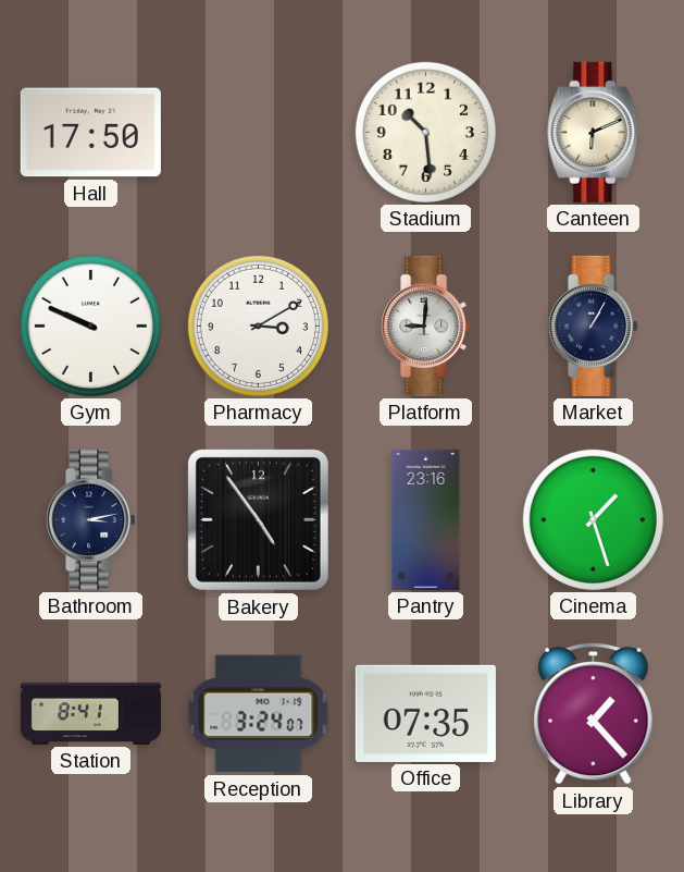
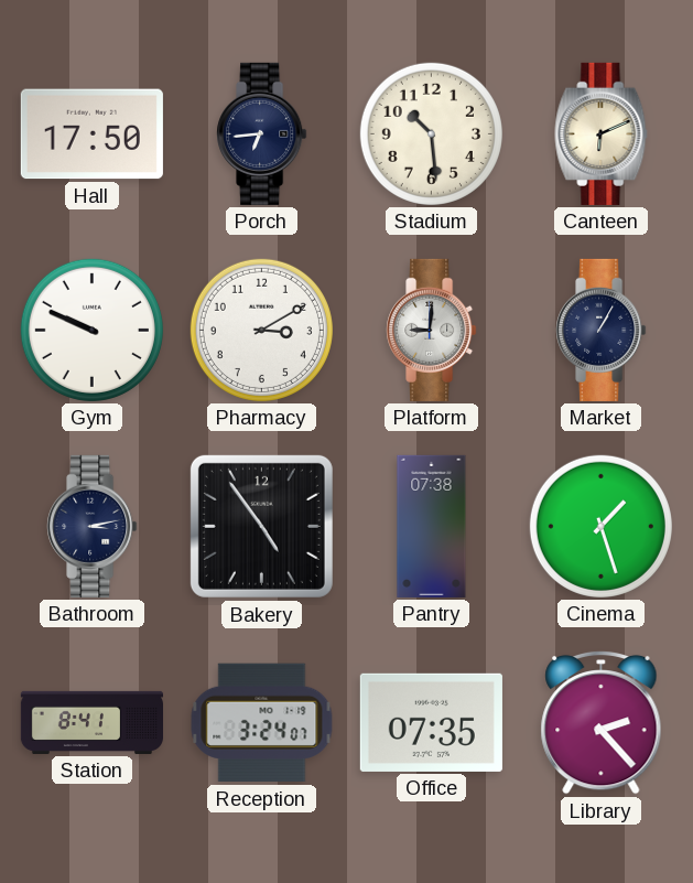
Porch: none -> 6:44
Pantry: 23:16 -> 07:38
Library: 1:23 -> 2:23
